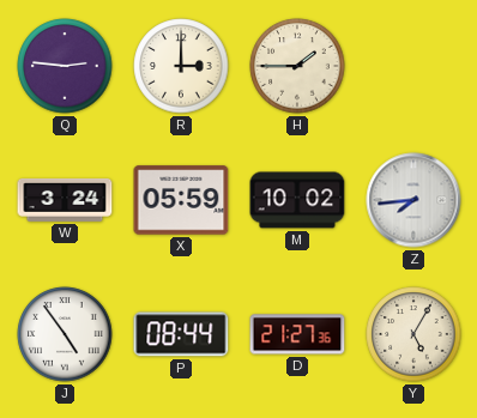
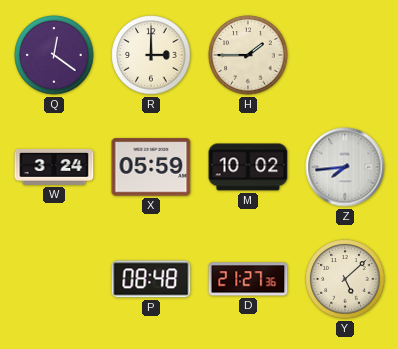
Q: 2:46 -> 12:21
J: 4:54 -> none
P: 08:44 -> 08:48
Y: 5:05 -> 5:08
